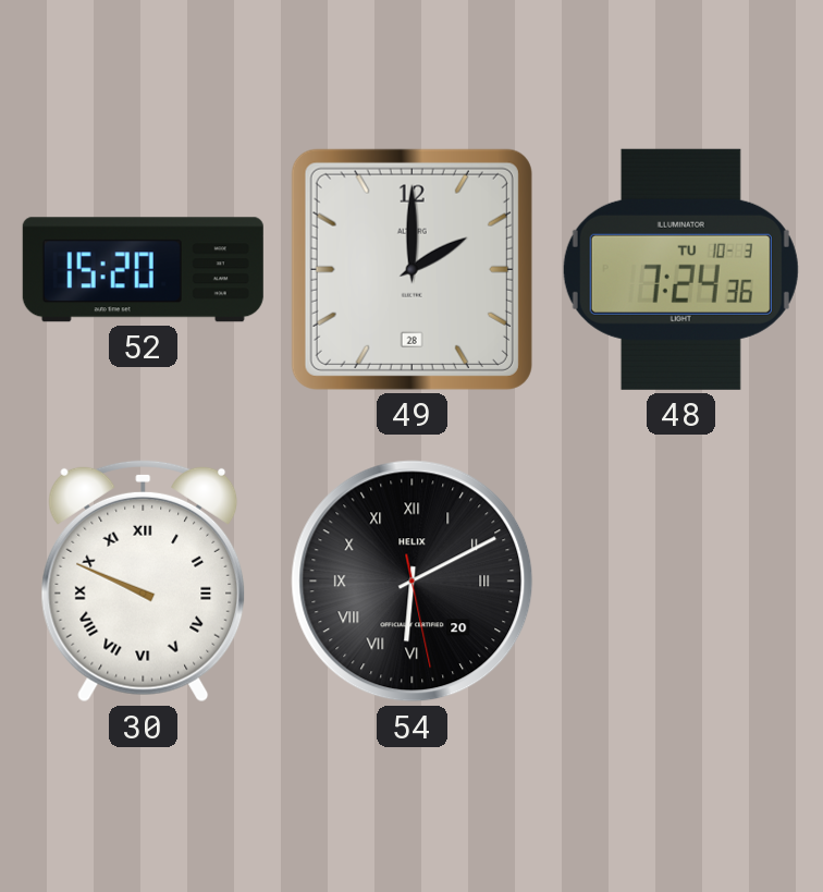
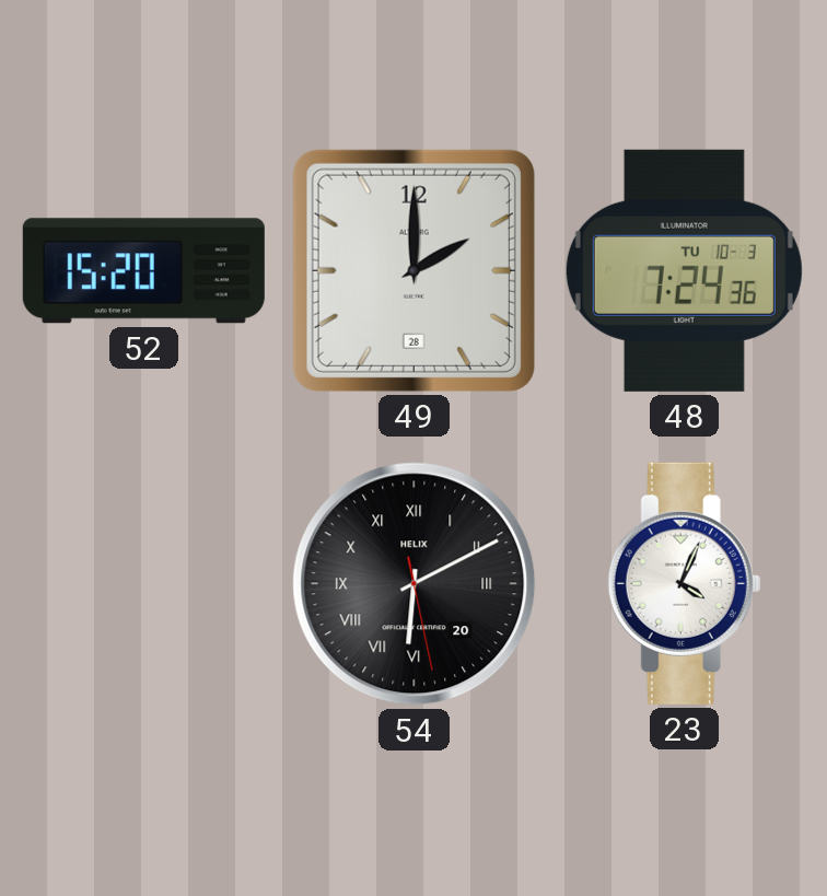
30: 9:49 -> none
23: none -> 4:04
